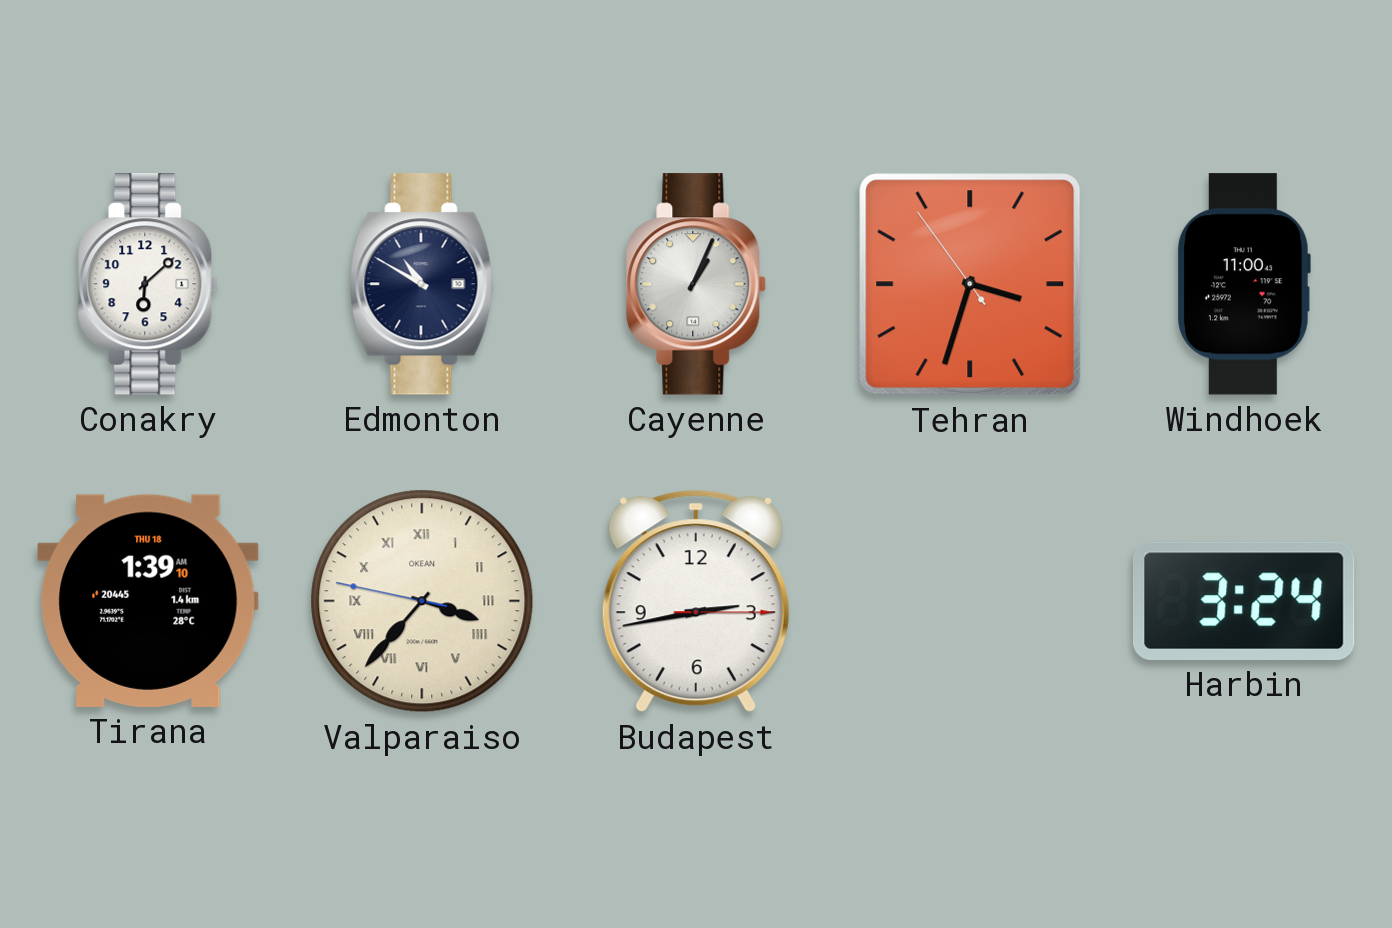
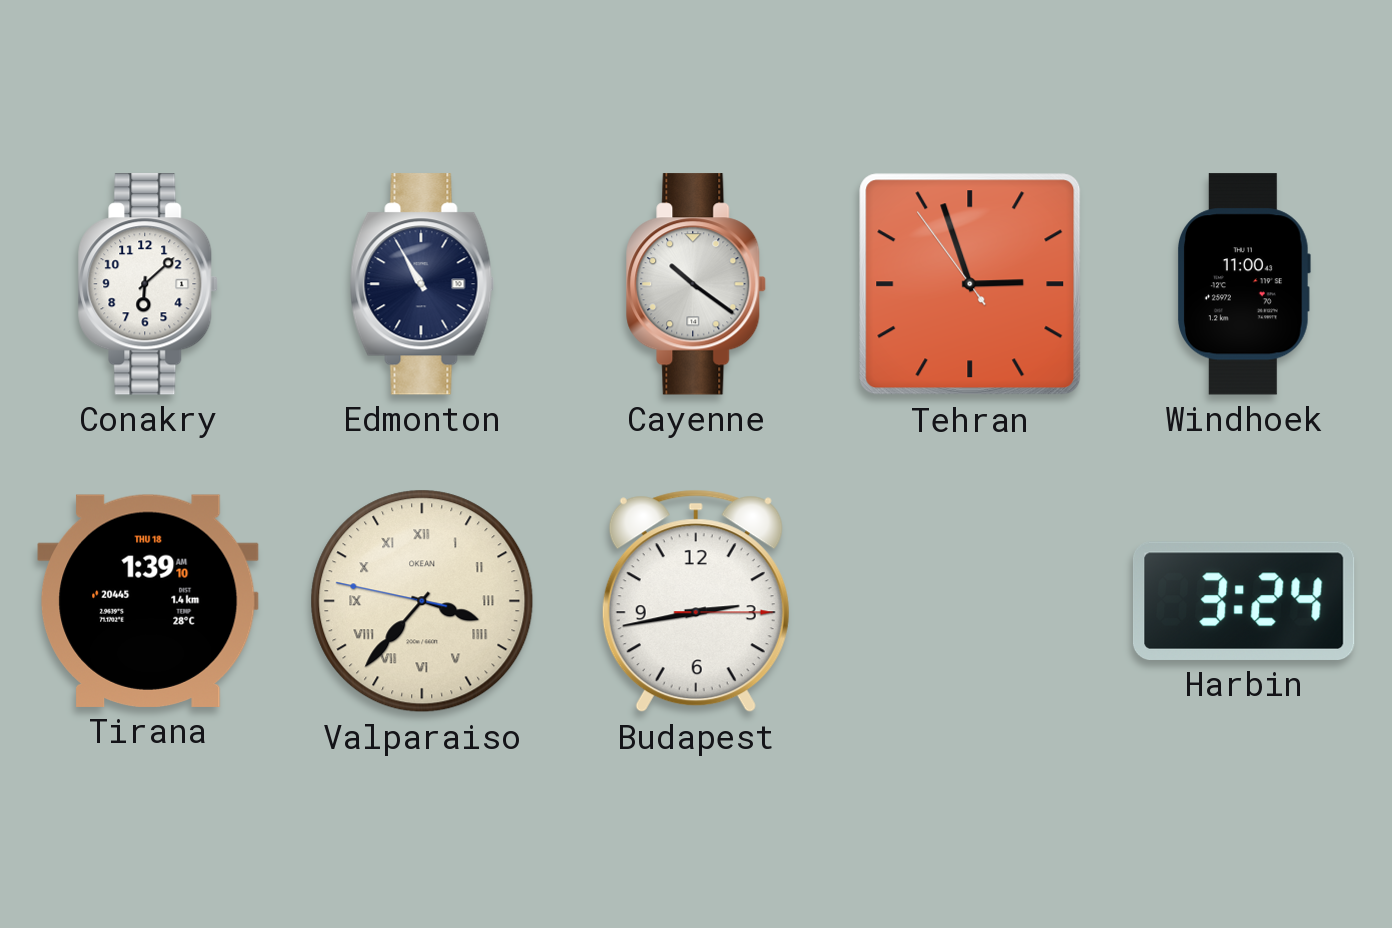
Edmonton: 10:50 -> 10:55
Cayenne: 1:04 -> 10:21
Tehran: 3:32 -> 2:56
